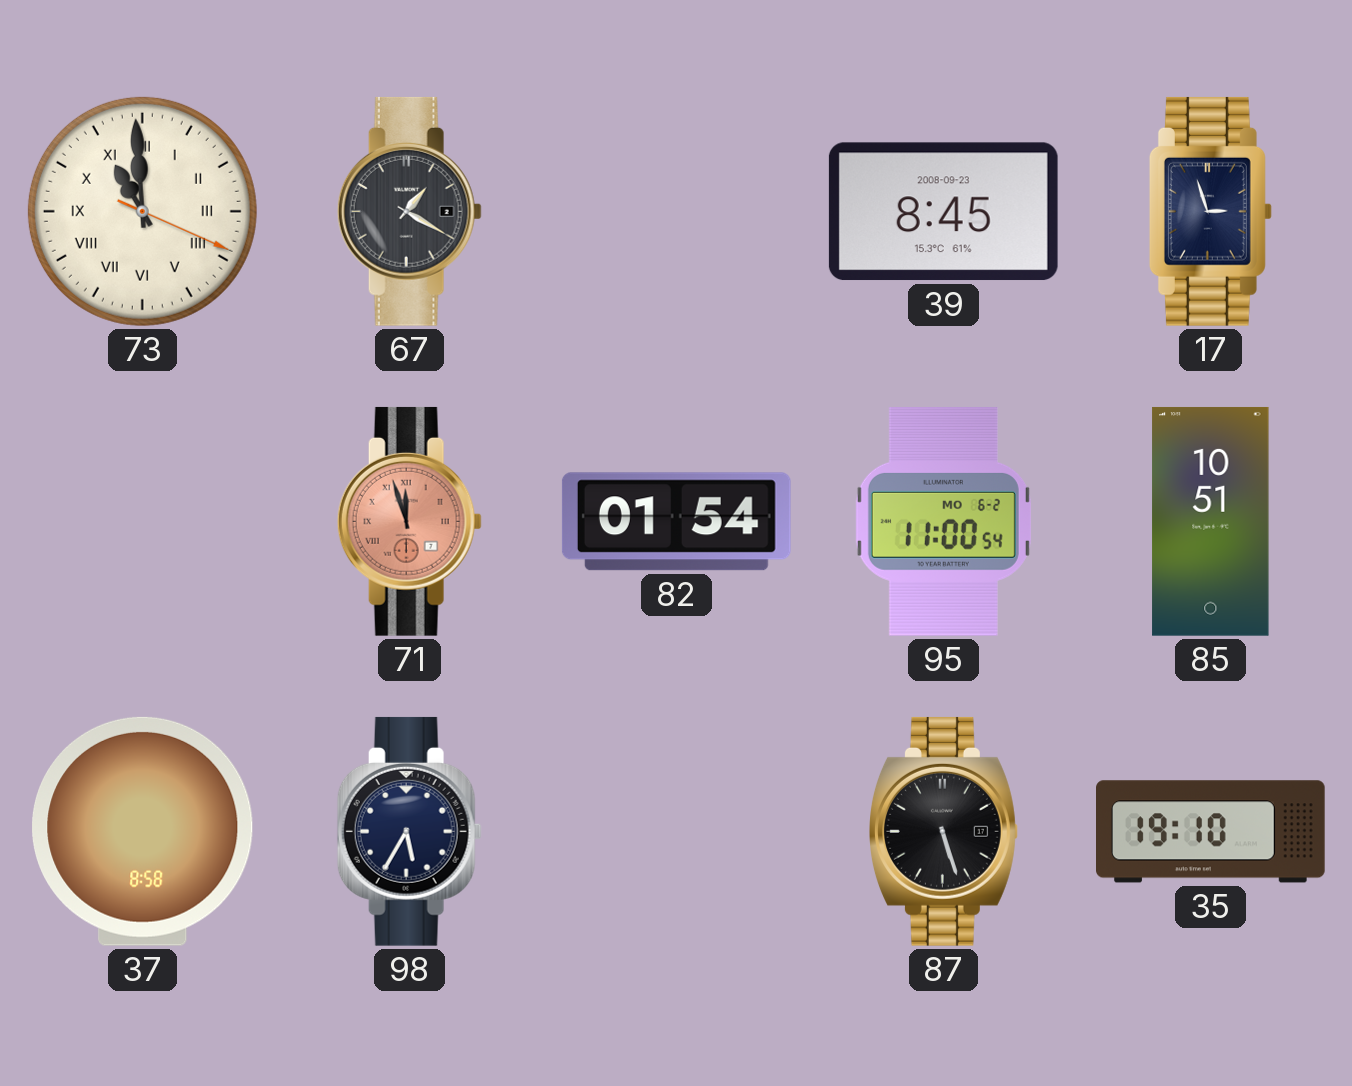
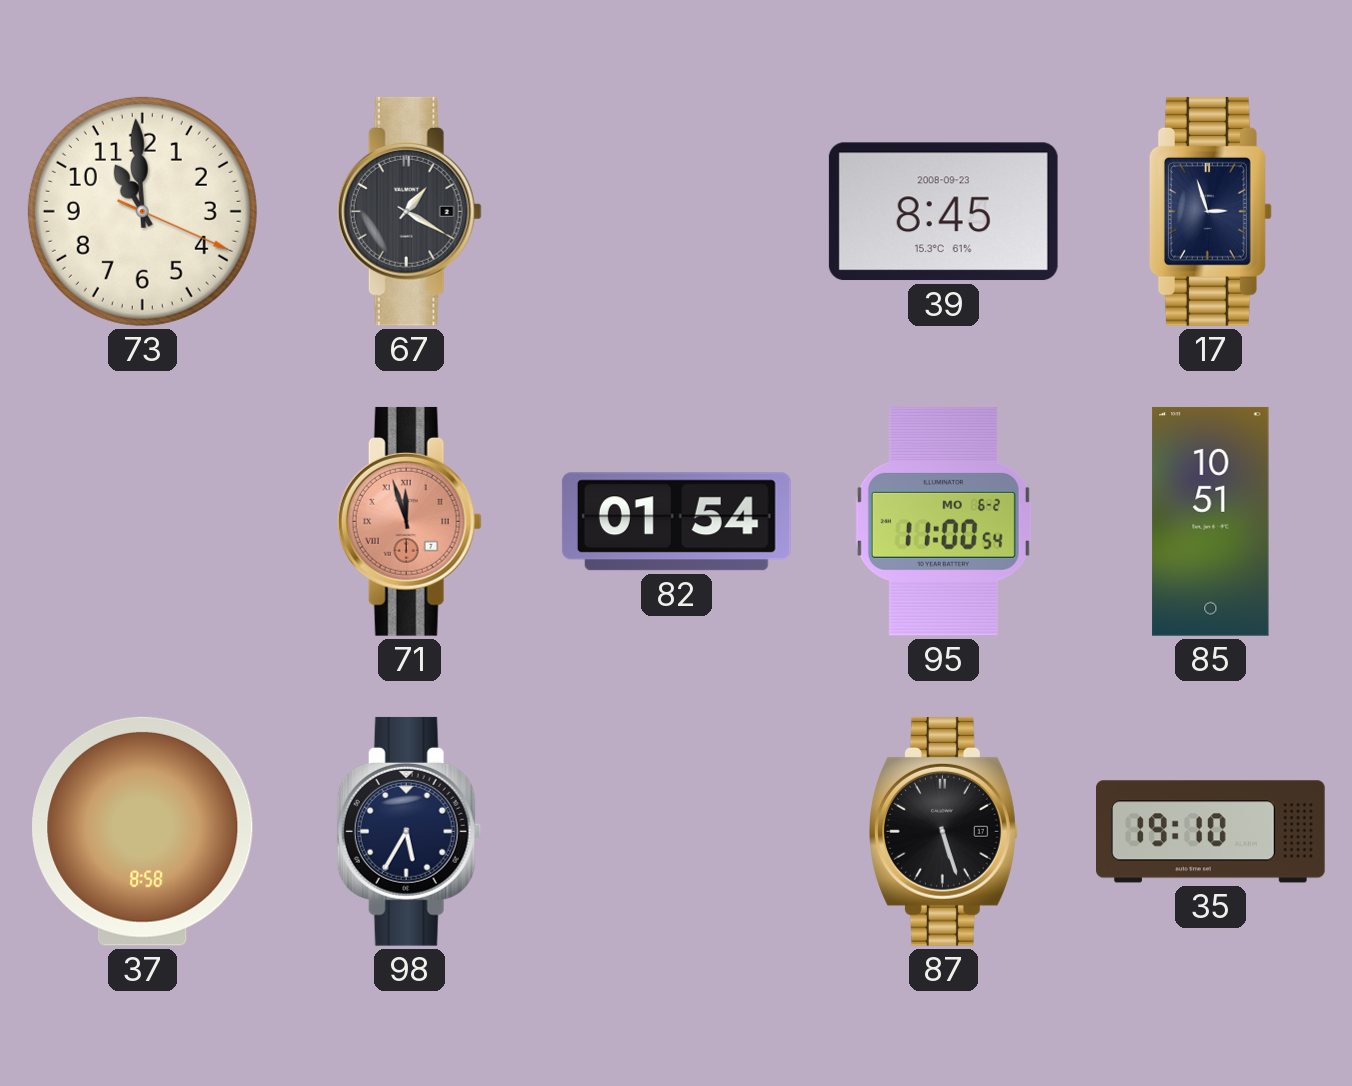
73 numerals: Roman -> Arabic
